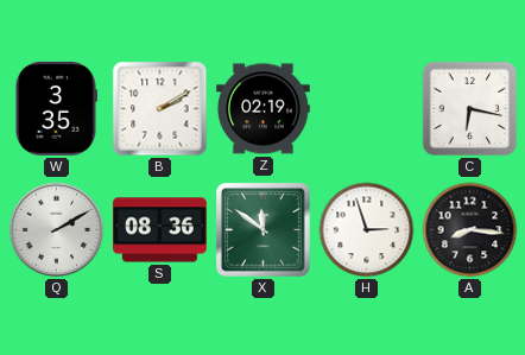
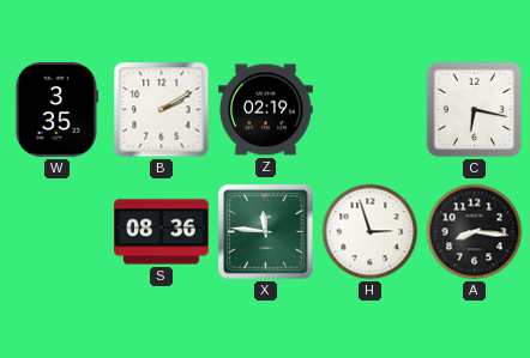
Q: 2:10 -> none
X: 11:51 -> 11:46
